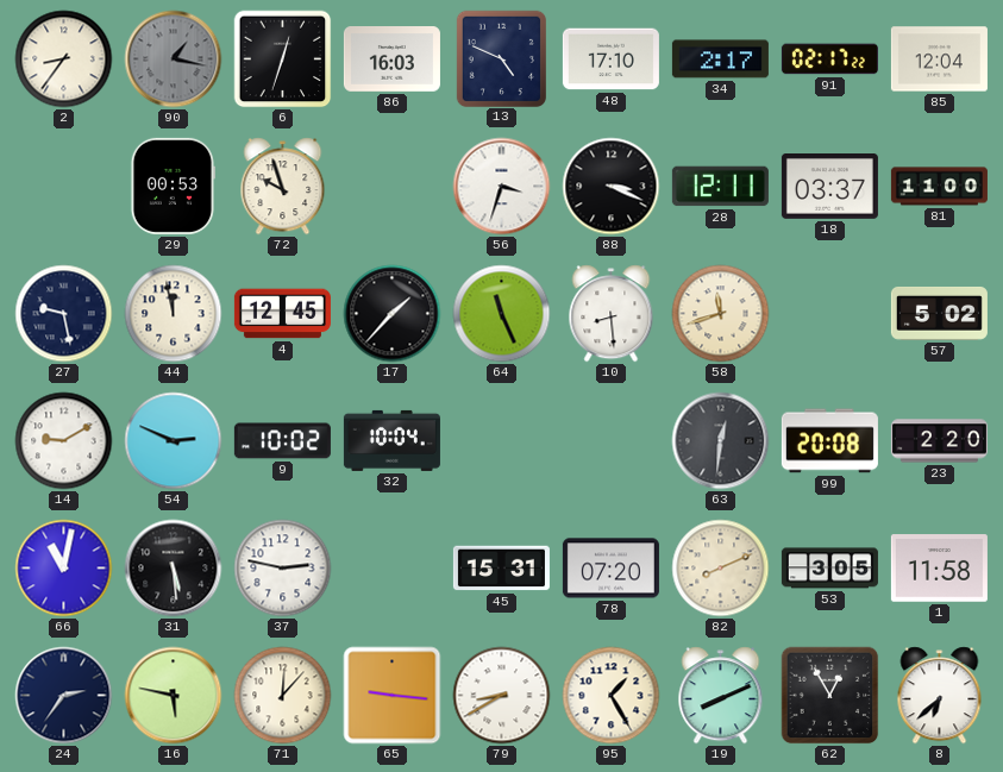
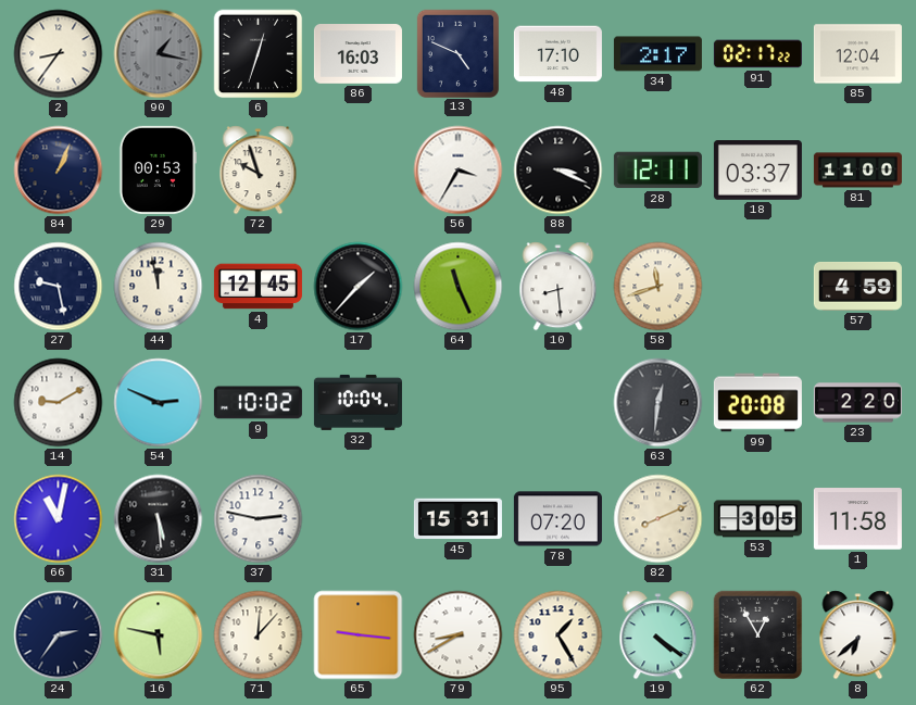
84: none -> 1:04
56: 3:33 -> 3:35
57: 5:02 -> 4:59
19: 8:11 -> 4:21
